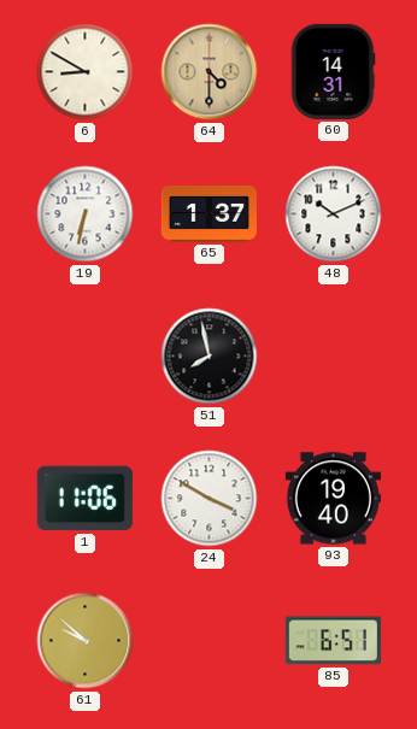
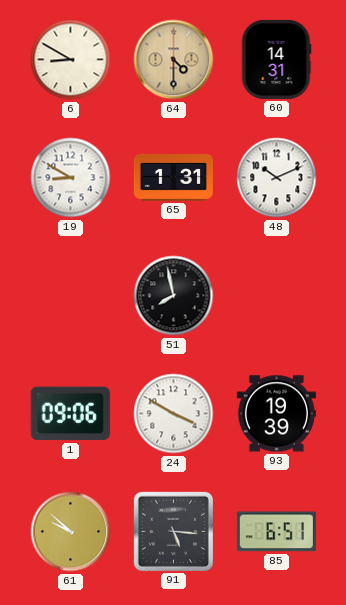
19: 6:32 -> 8:50
65: 1:37 -> 1:31
1: 11:06 -> 09:06
93: 19:40 -> 19:39
91: none -> 5:16
